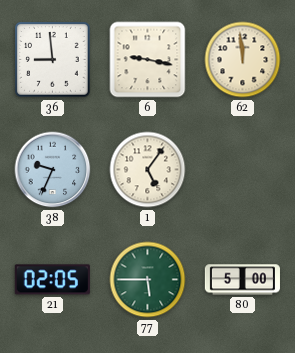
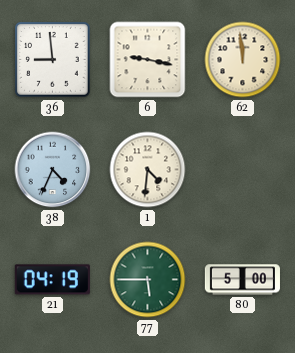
38: 9:34 -> 4:34
1: 5:06 -> 4:31
21: 02:05 -> 04:19
